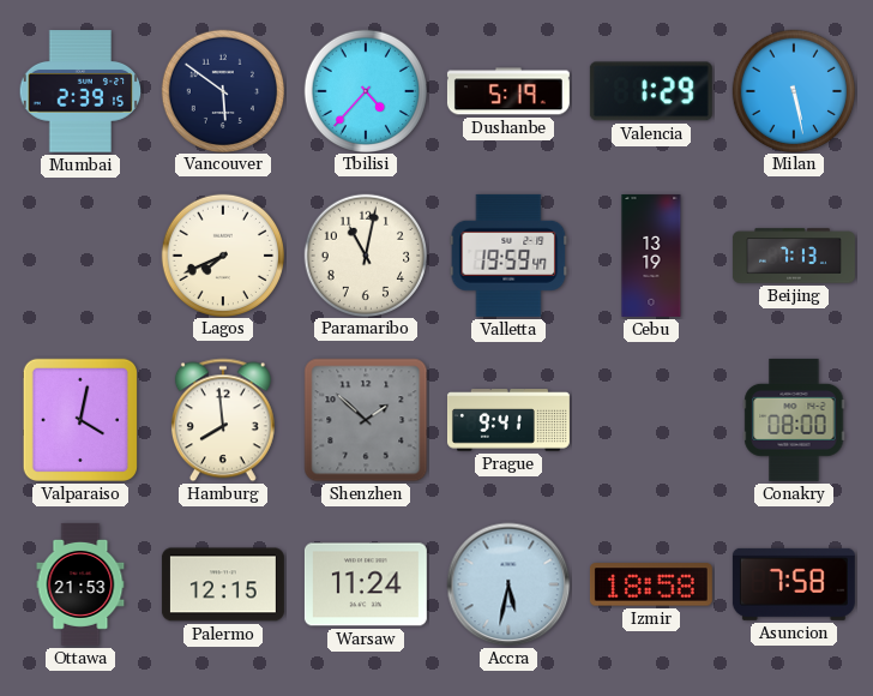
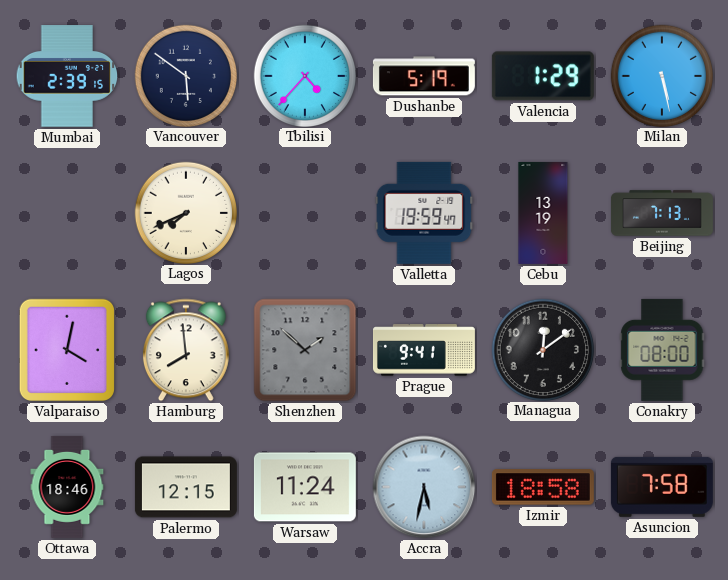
Paramaribo: 11:02 -> none
Managua: none -> 12:09
Ottawa: 21:53 -> 18:46
